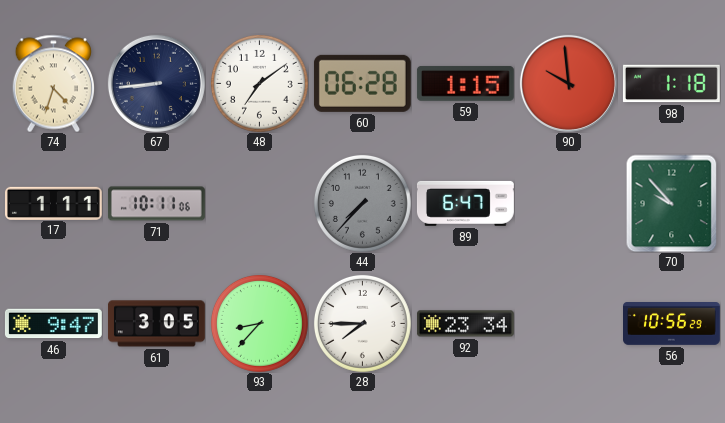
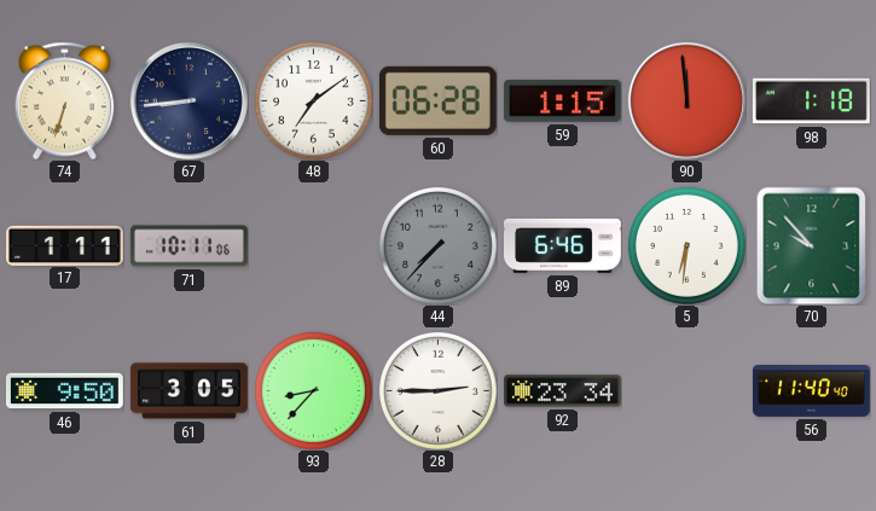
74: 4:33 -> 6:33
90: 9:59 -> 11:59
89: 6:47 -> 6:46
5: none -> 6:31
46: 9:47 -> 9:50
28: 7:45 -> 2:45
56: 10:56 -> 11:40
